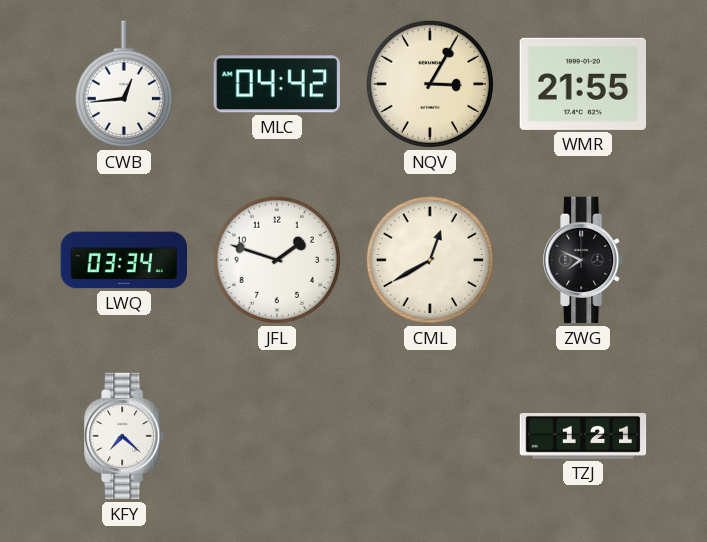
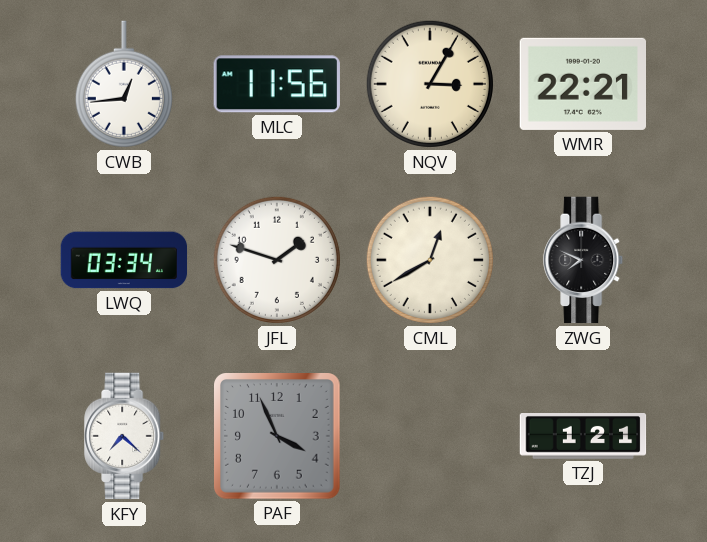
MLC: 04:42 -> 11:56
WMR: 21:55 -> 22:21
PAF: none -> 3:56
